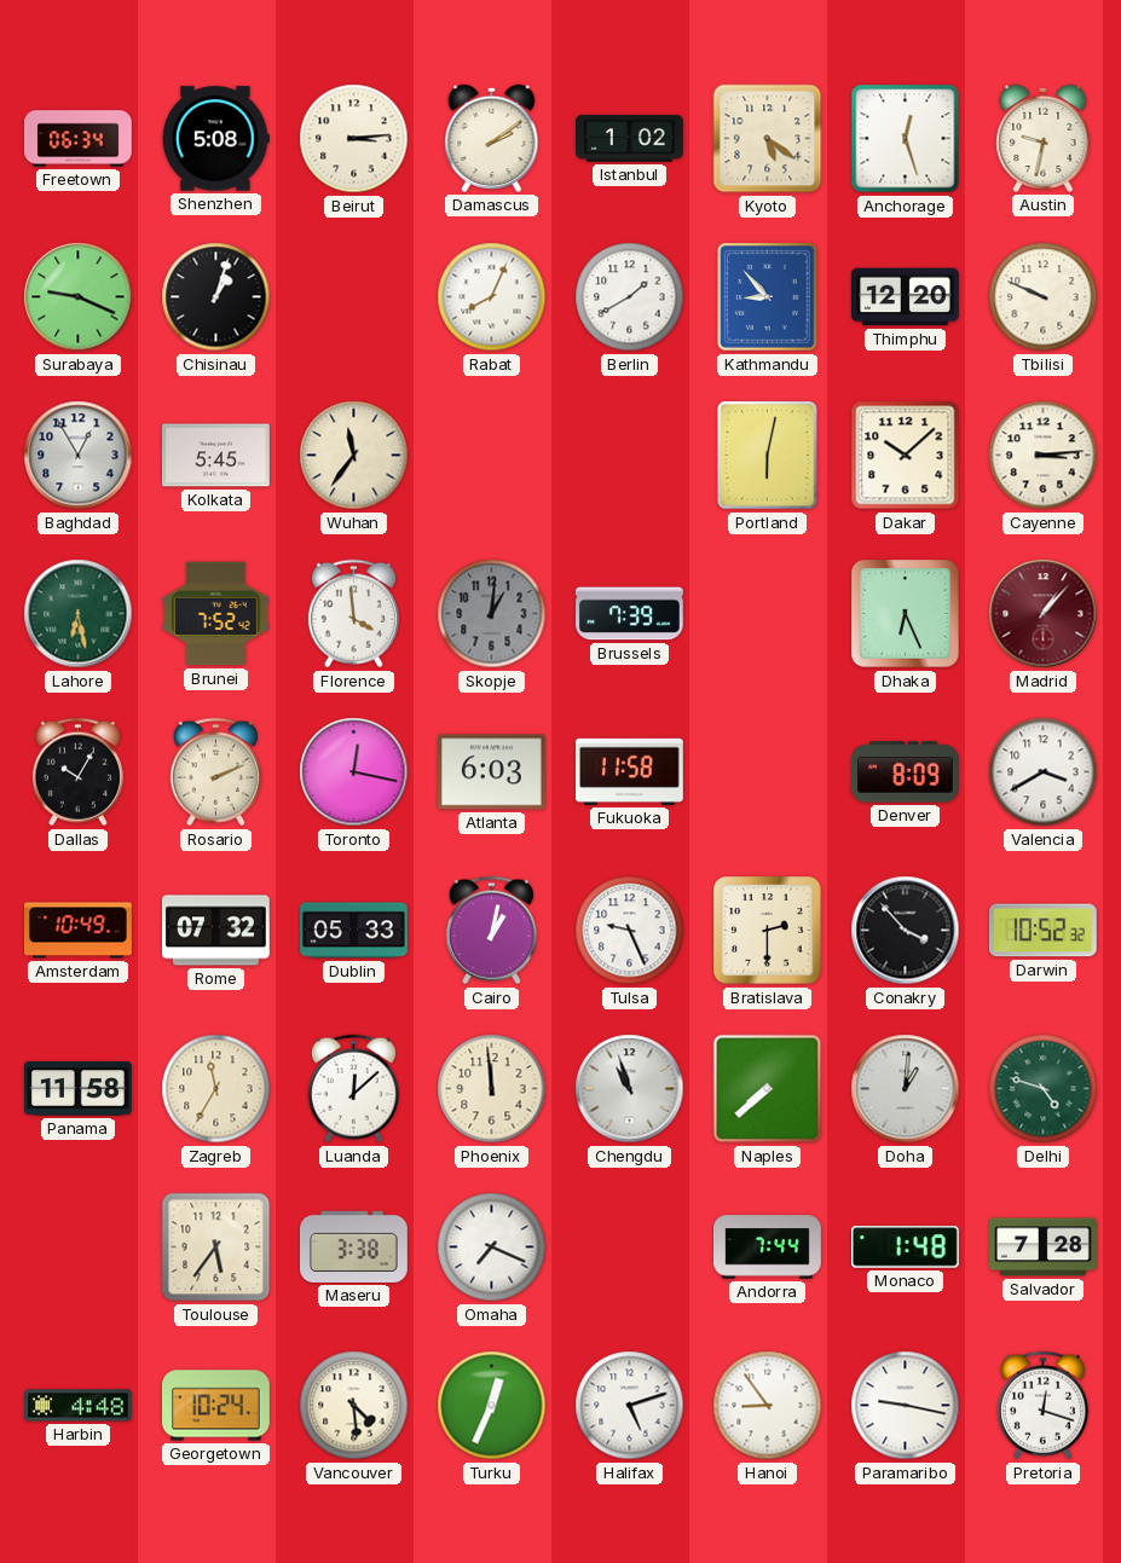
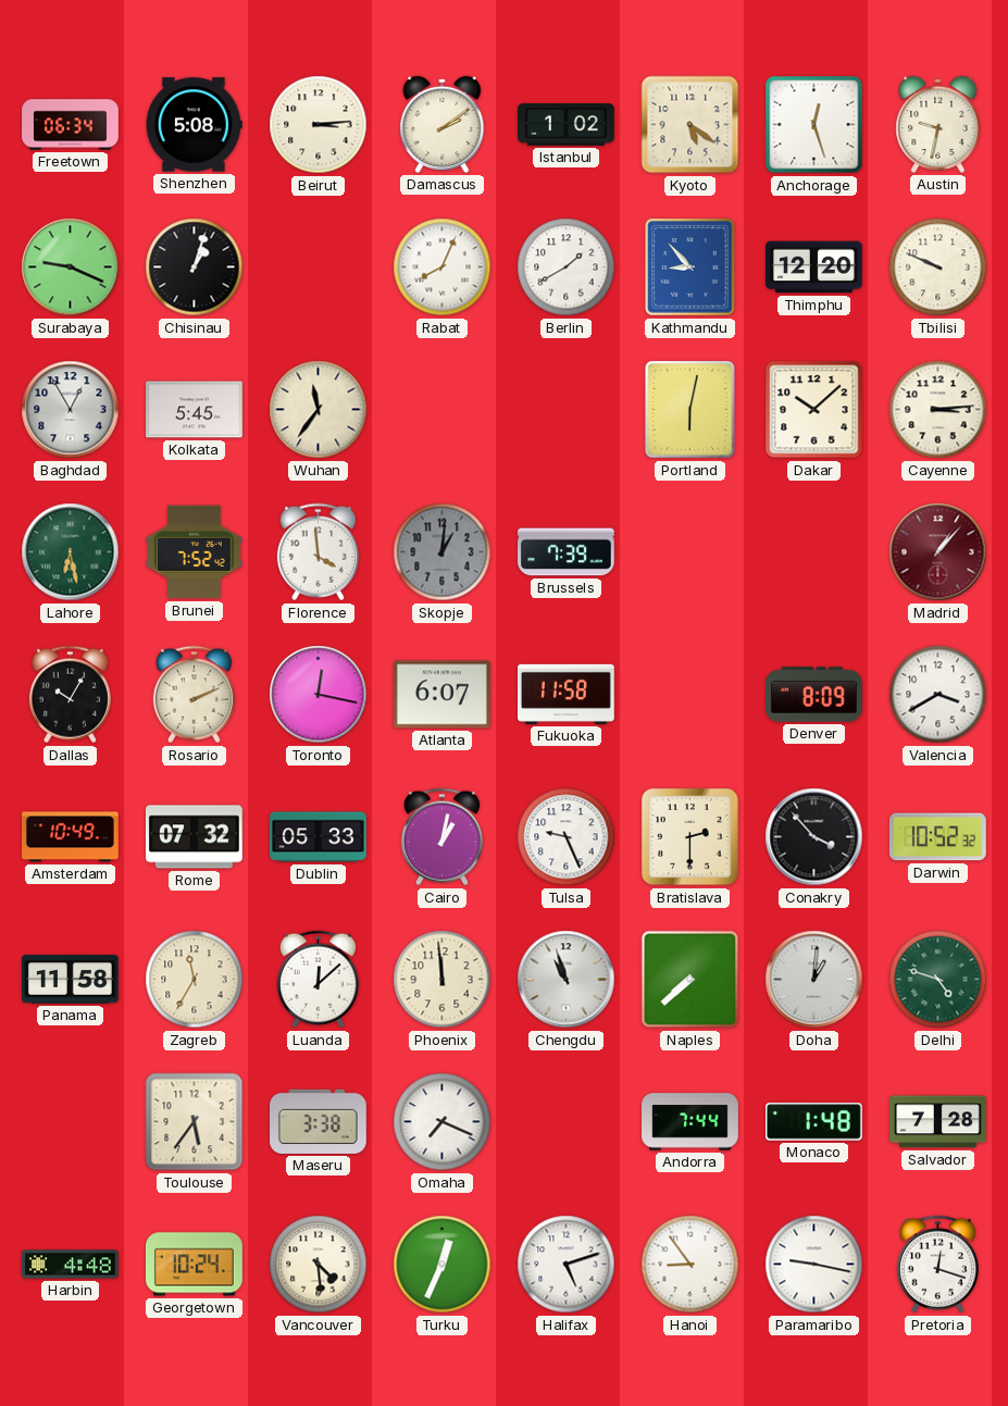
Dhaka: 6:26 -> none
Atlanta: 6:03 -> 6:07
